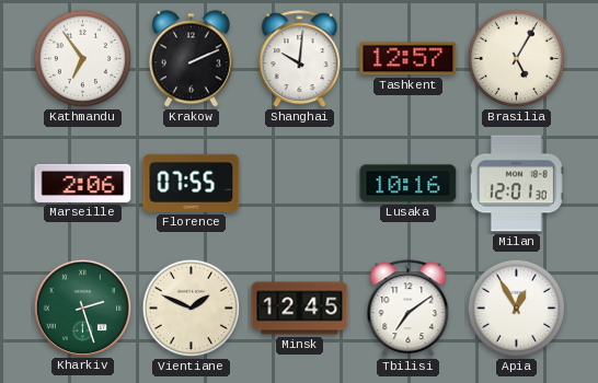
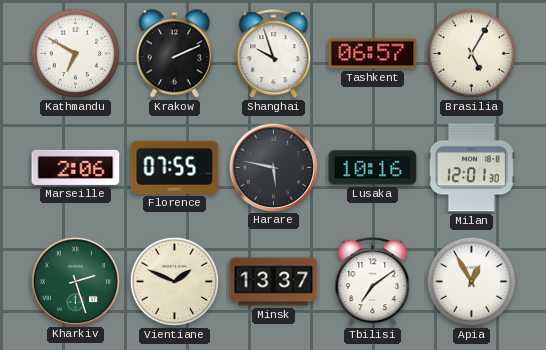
Kathmandu: 6:54 -> 6:50
Shanghai: 10:01 -> 9:57
Tashkent: 12:57 -> 06:57
Harare: none -> 5:47
Minsk: 12:45 -> 13:37
